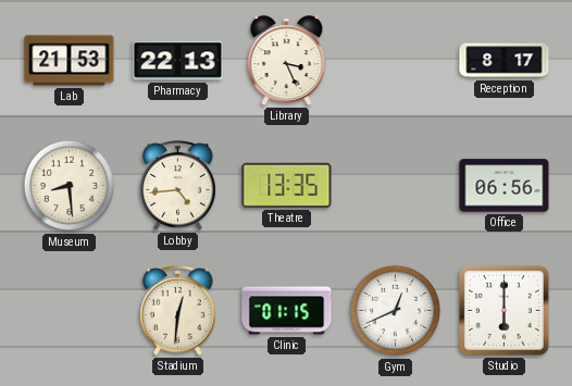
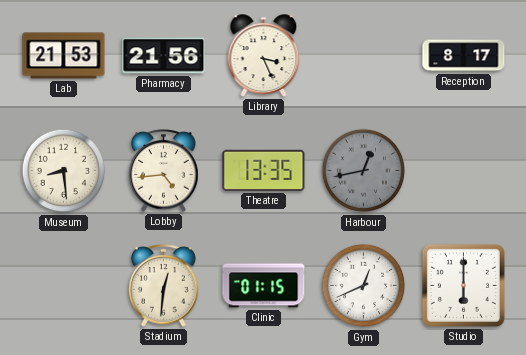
Pharmacy: 22:13 -> 21:56
Harbour: none -> 12:43
Office: 06:56 -> none
